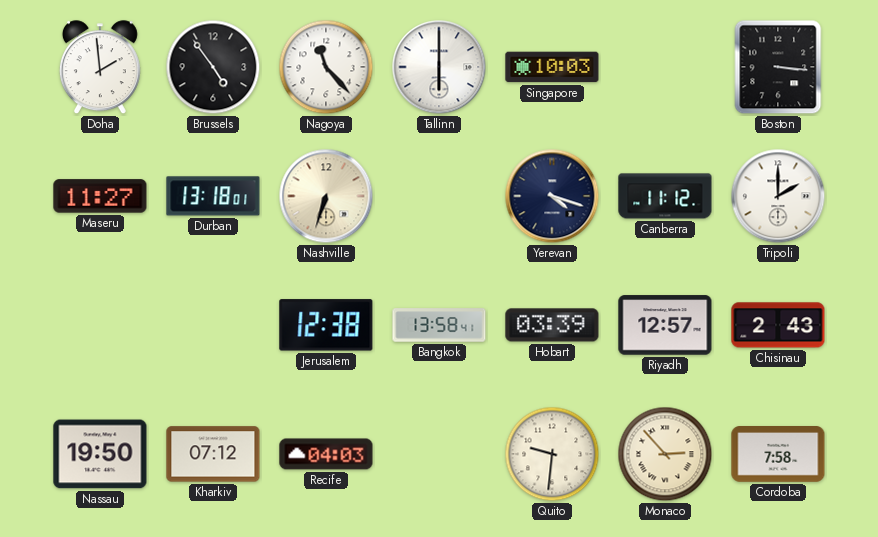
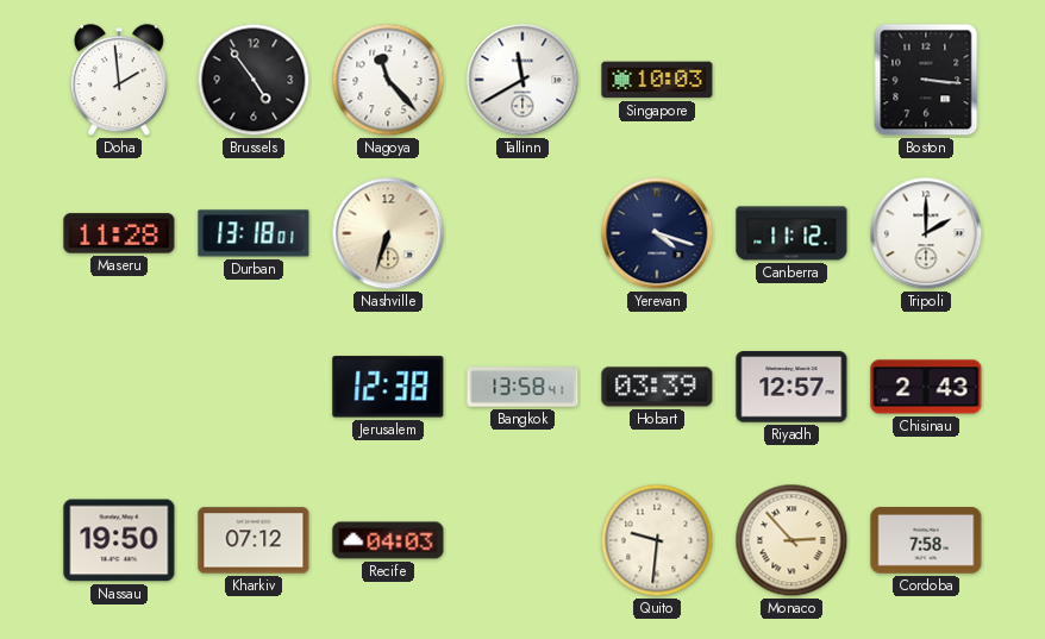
Tallinn: 6:00 -> 11:40
Maseru: 11:27 -> 11:28
